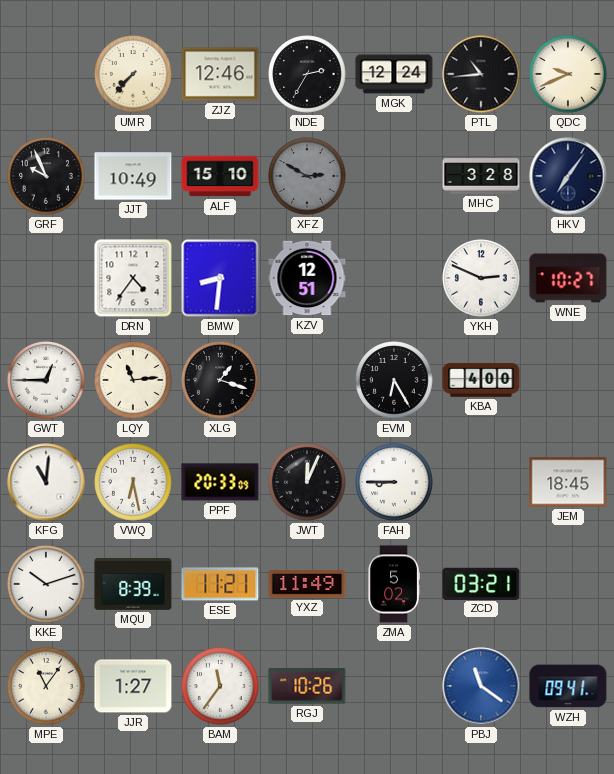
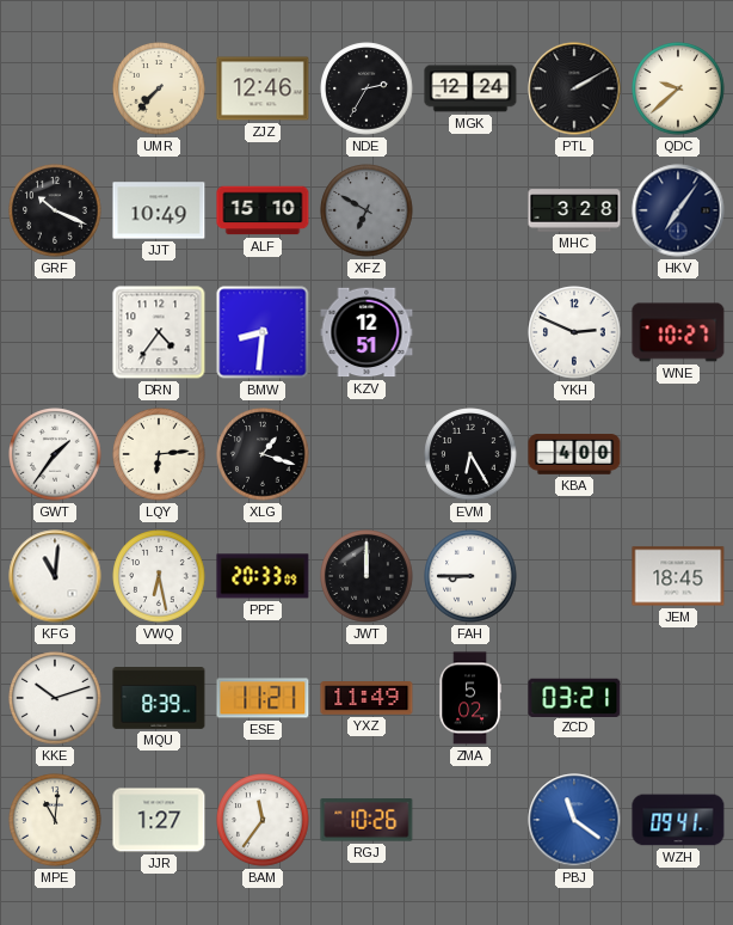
PTL: 10:44 -> 2:10
QDC: 9:41 -> 9:38
GRF: 9:56 -> 10:19
XFZ: 2:50 -> 6:50
GWT: 12:45 -> 1:36
LQY: 11:14 -> 6:14
JWT: 12:04 -> 12:00
MPE: 11:06 -> 11:01
